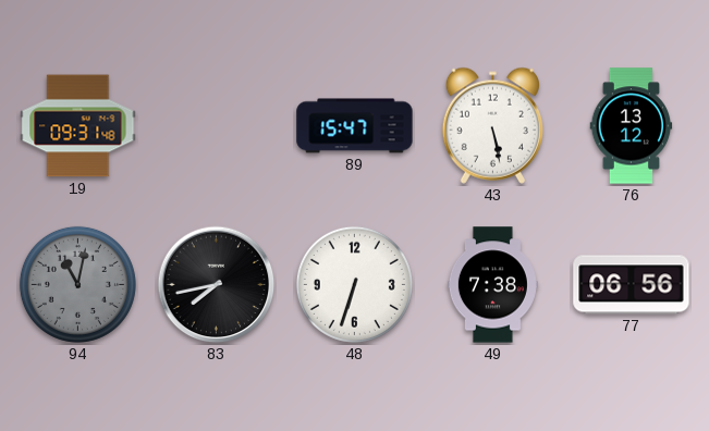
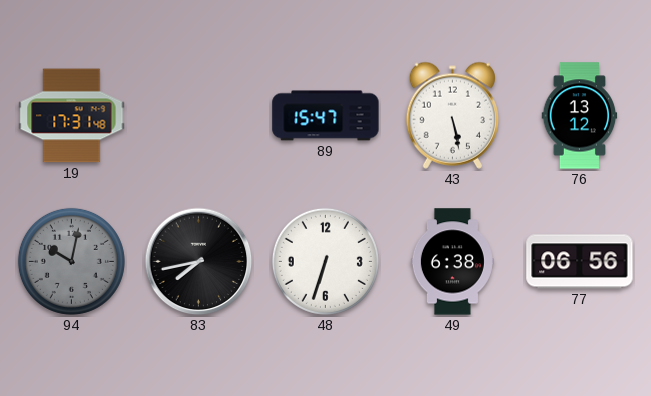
19: 09:31 -> 17:31
94: 11:02 -> 10:02
49: 7:38 -> 6:38
